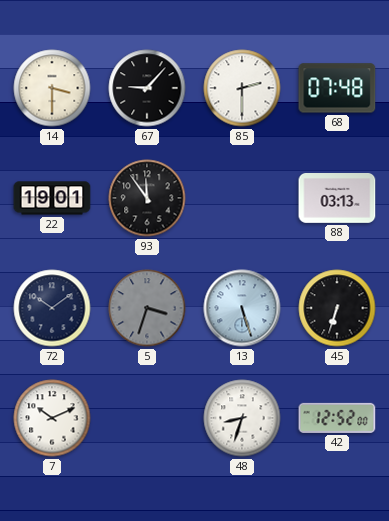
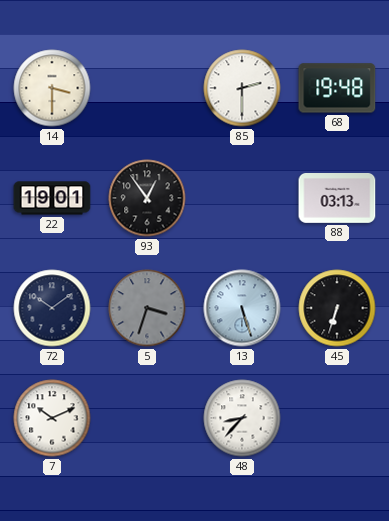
67: 9:07 -> none
68: 07:48 -> 19:48
93: 11:54 -> 12:54
48: 8:33 -> 8:37
42: 12:52 -> none
